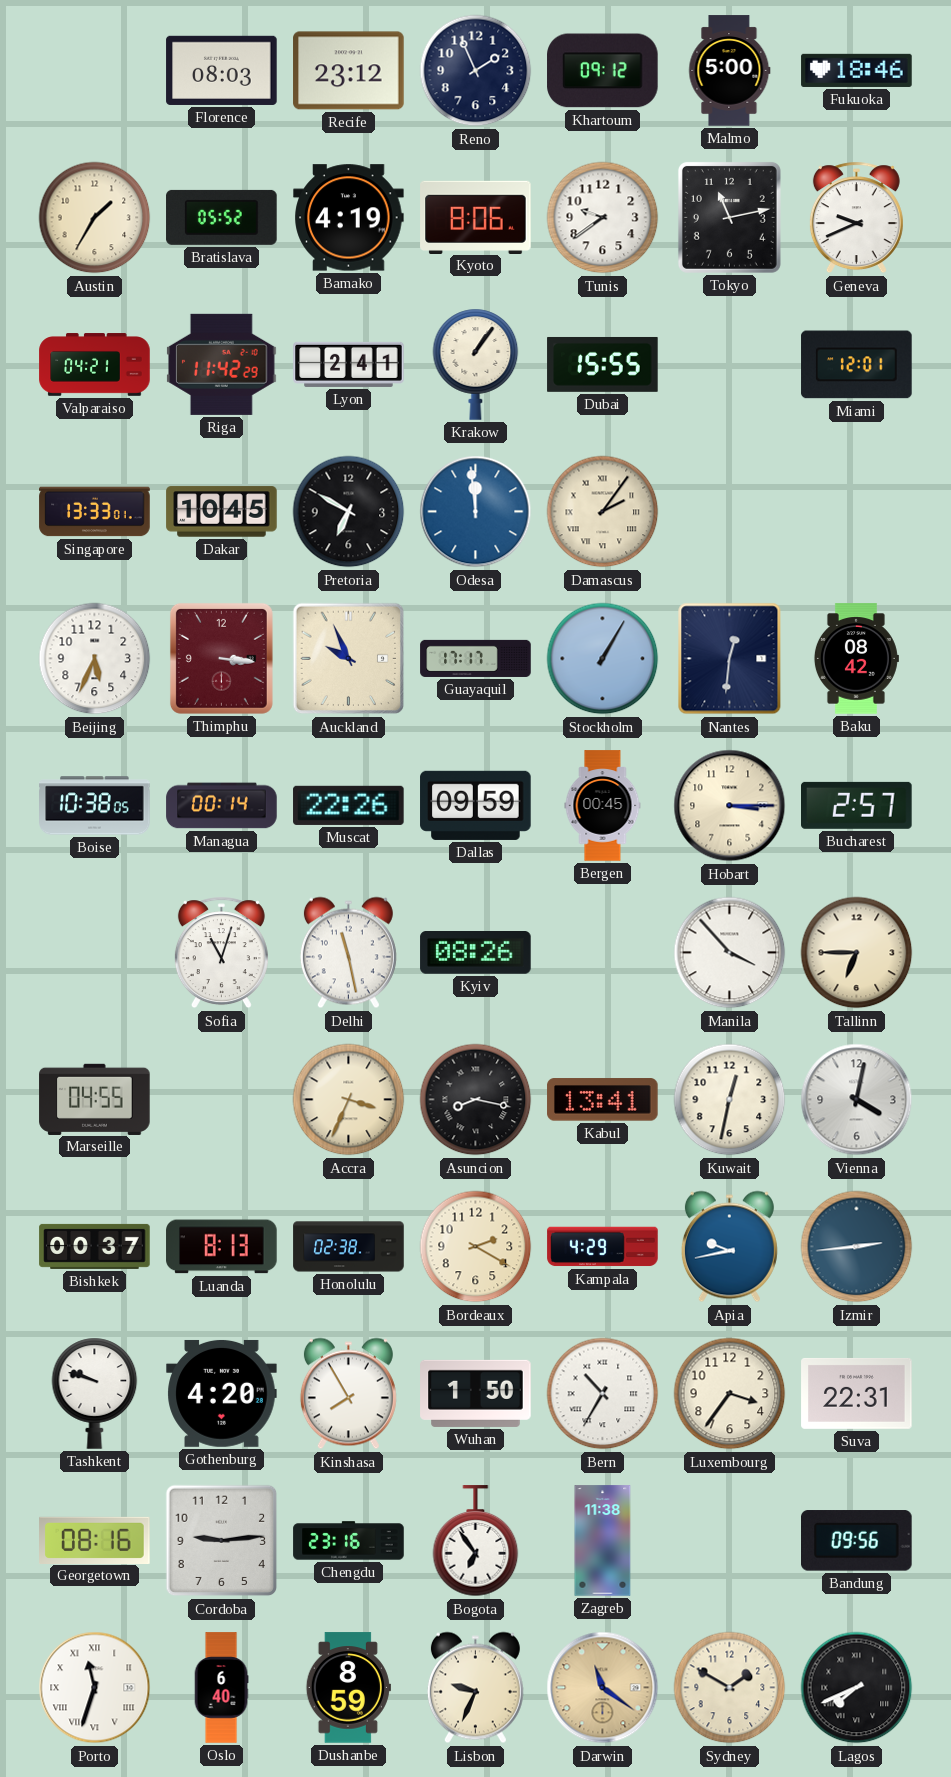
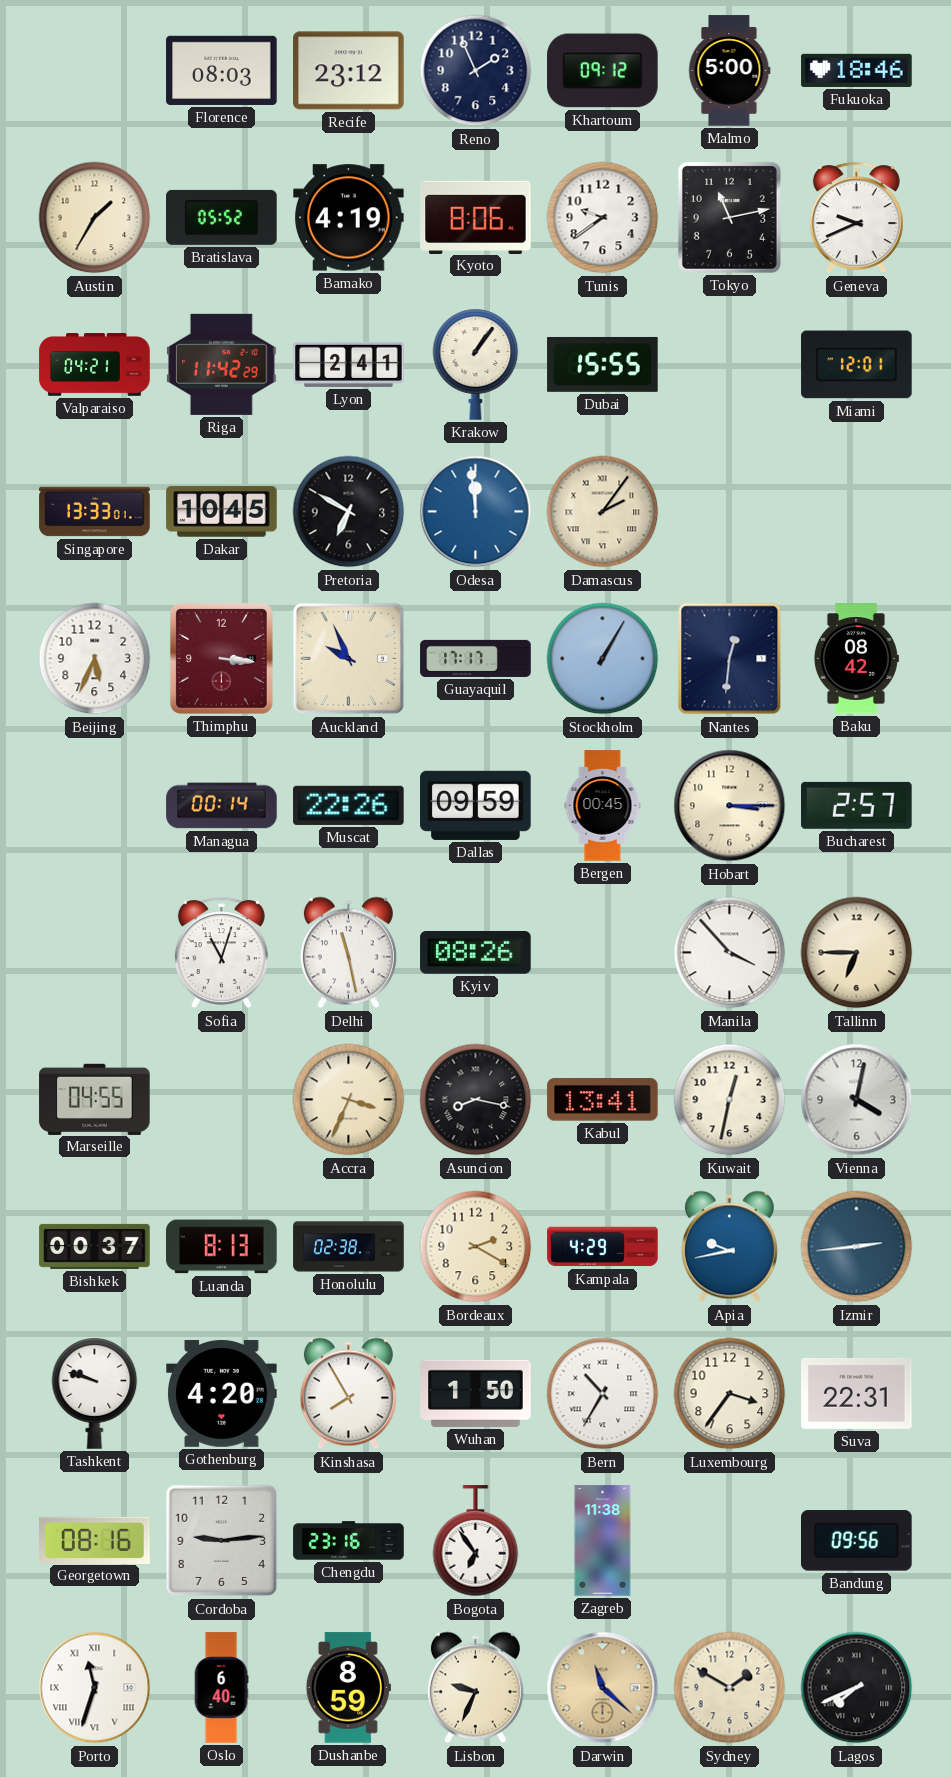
Boise: 10:38 -> none
Darwin: 11:21 -> 11:22
